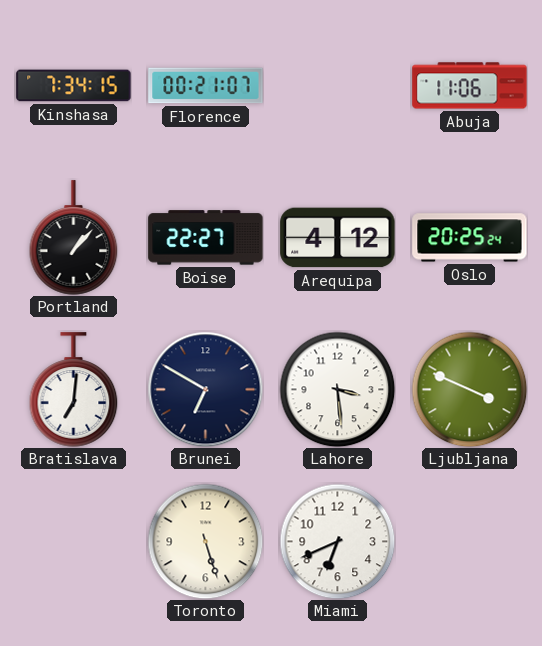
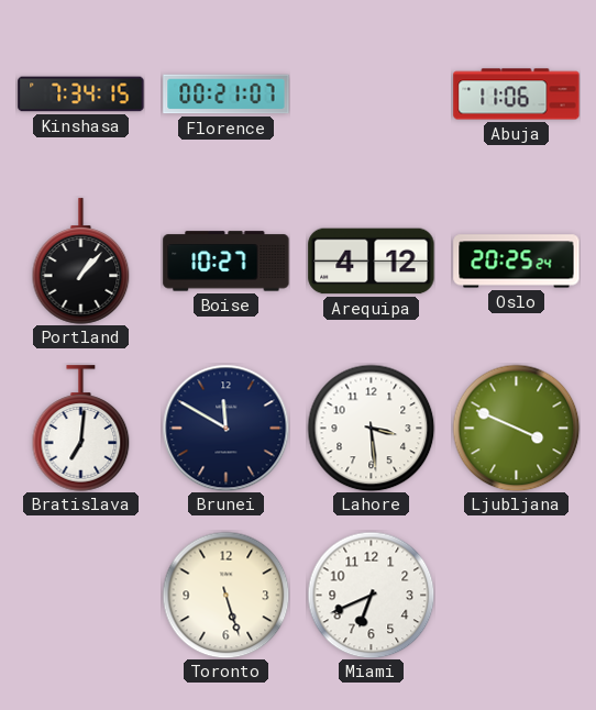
Boise: 22:27 -> 10:27
Brunei: 6:50 -> 11:50
